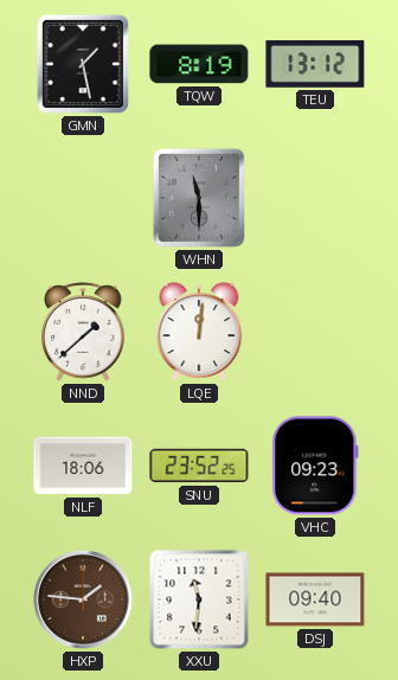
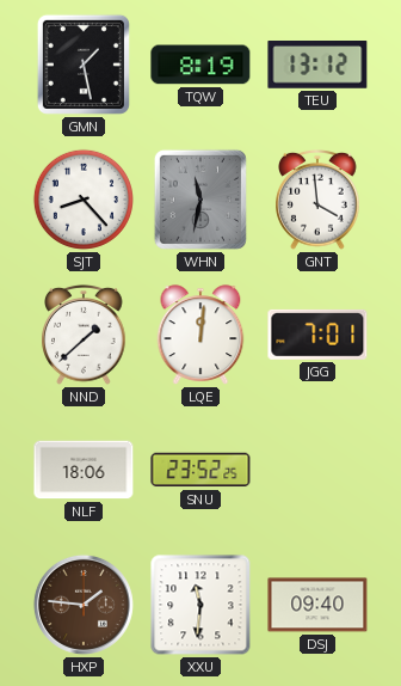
SJT: none -> 8:23
WHN: 11:30 -> 11:32
GNT: none -> 3:59
JGG: none -> 7:01
VHC: 09:23 -> none
